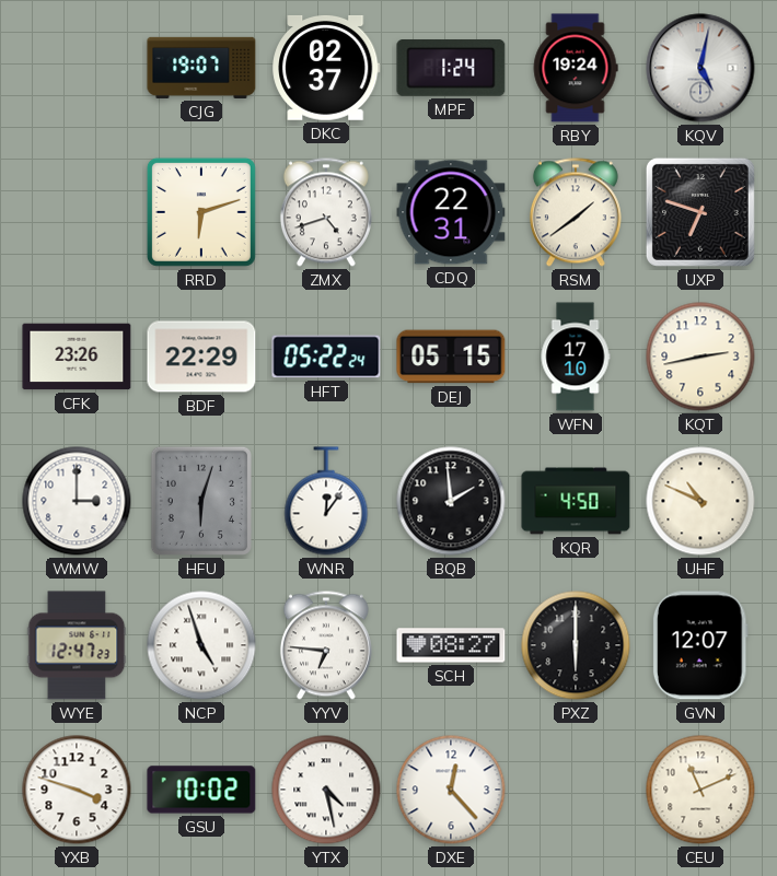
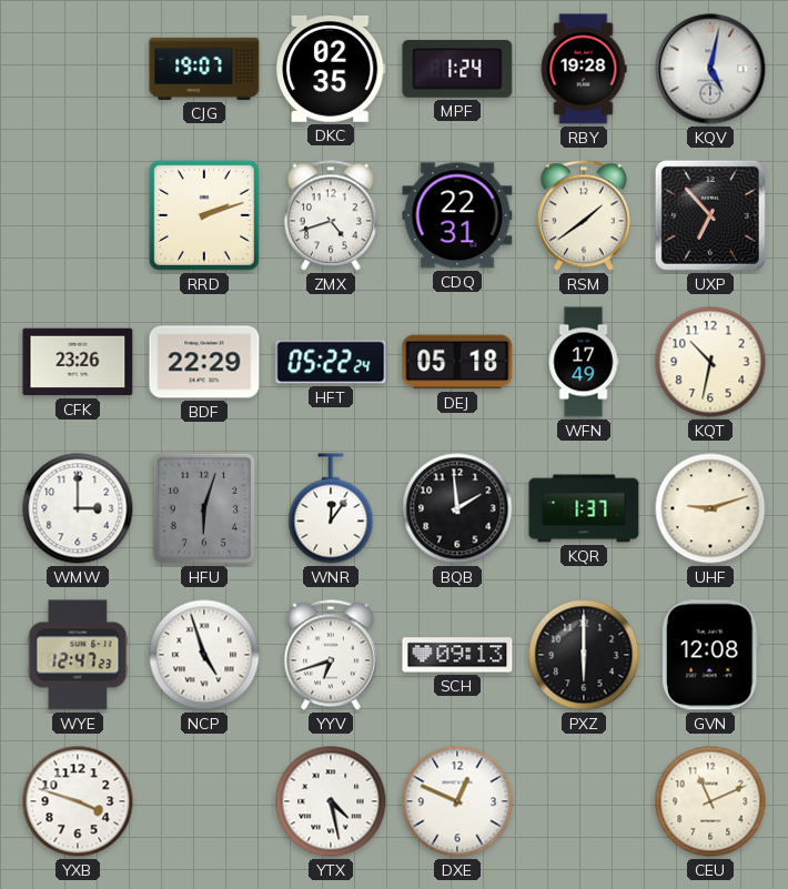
DKC: 02:37 -> 02:35
RBY: 19:24 -> 19:28
RRD: 6:12 -> 2:12
UXP: 6:48 -> 6:53
DEJ: 05:15 -> 05:18
WFN: 17:10 -> 17:49
KQT: 2:43 -> 10:32
KQR: 4:50 -> 1:37
UHF: 10:49 -> 9:12
YYV: 6:46 -> 6:42
SCH: 08:27 -> 09:13
GVN: 12:07 -> 12:08
GSU: 10:02 -> none
DXE: 12:23 -> 12:49
